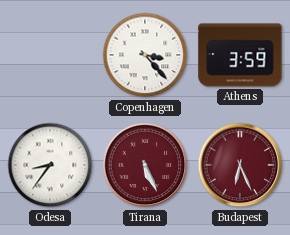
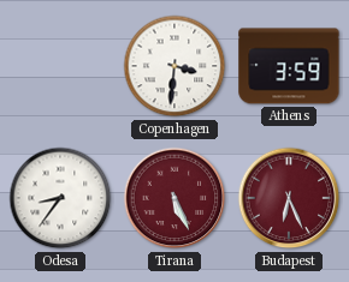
Copenhagen: 3:23 -> 3:31
